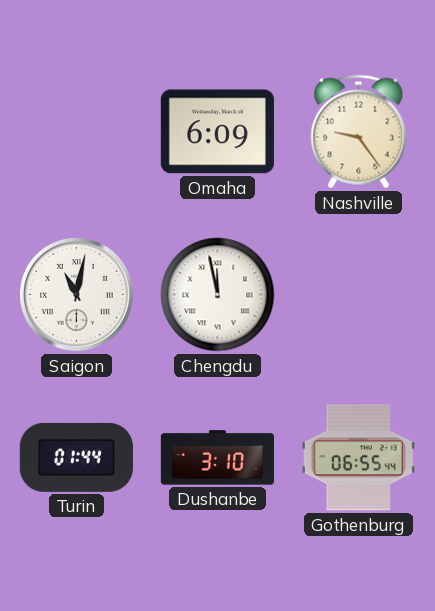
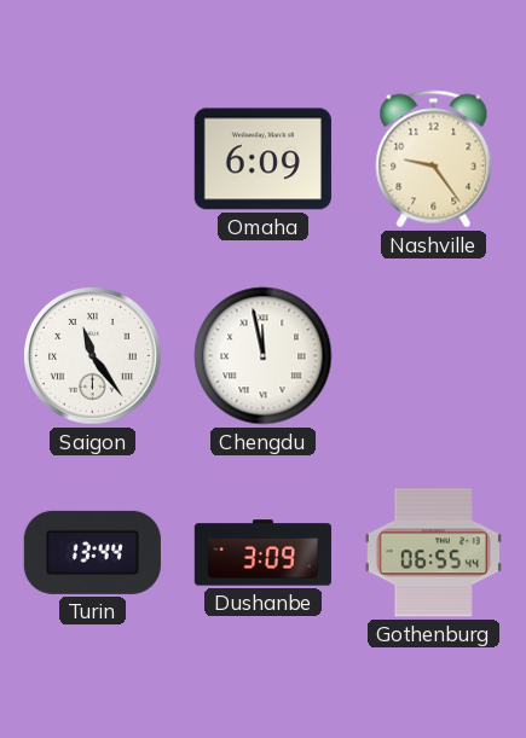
Saigon: 11:02 -> 11:24
Turin: 01:44 -> 13:44
Dushanbe: 3:10 -> 3:09
